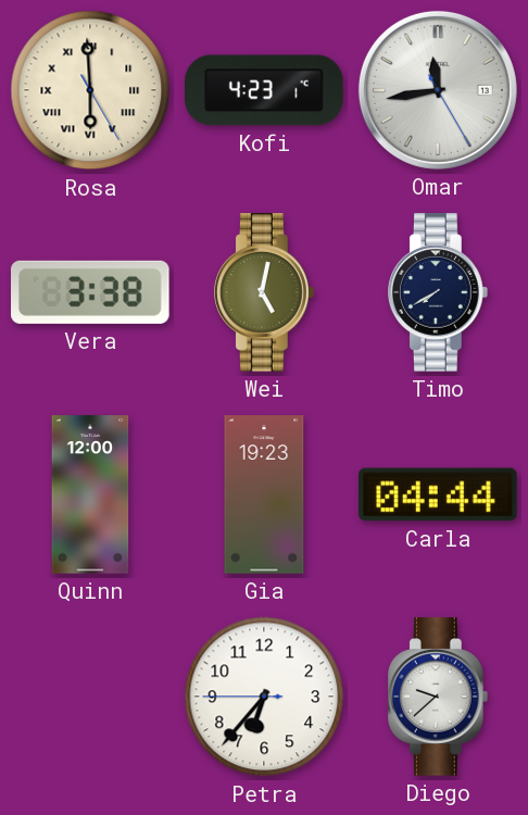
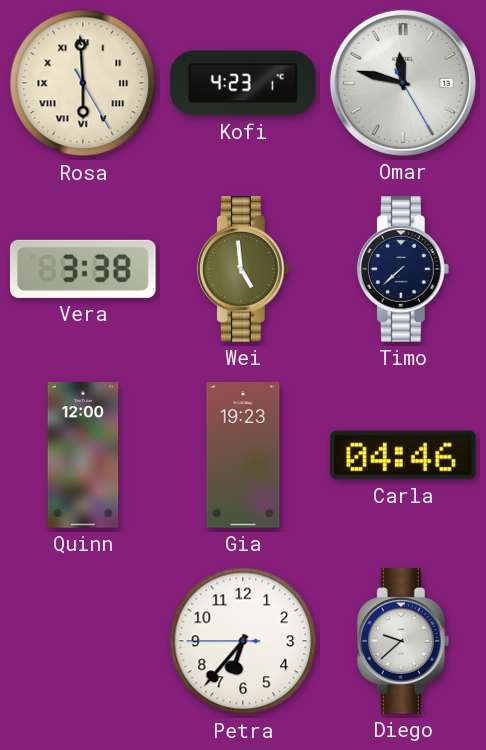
Omar: 11:43 -> 11:47
Wei: 5:02 -> 4:59
Timo: 7:40 -> 7:38
Carla: 04:44 -> 04:46
